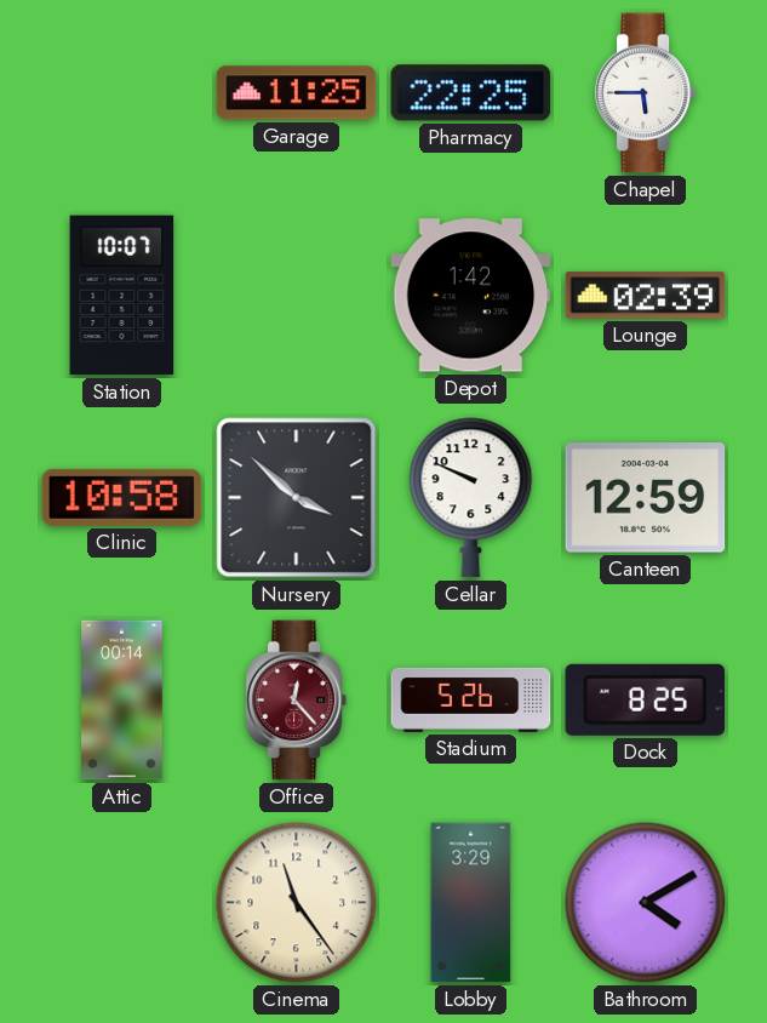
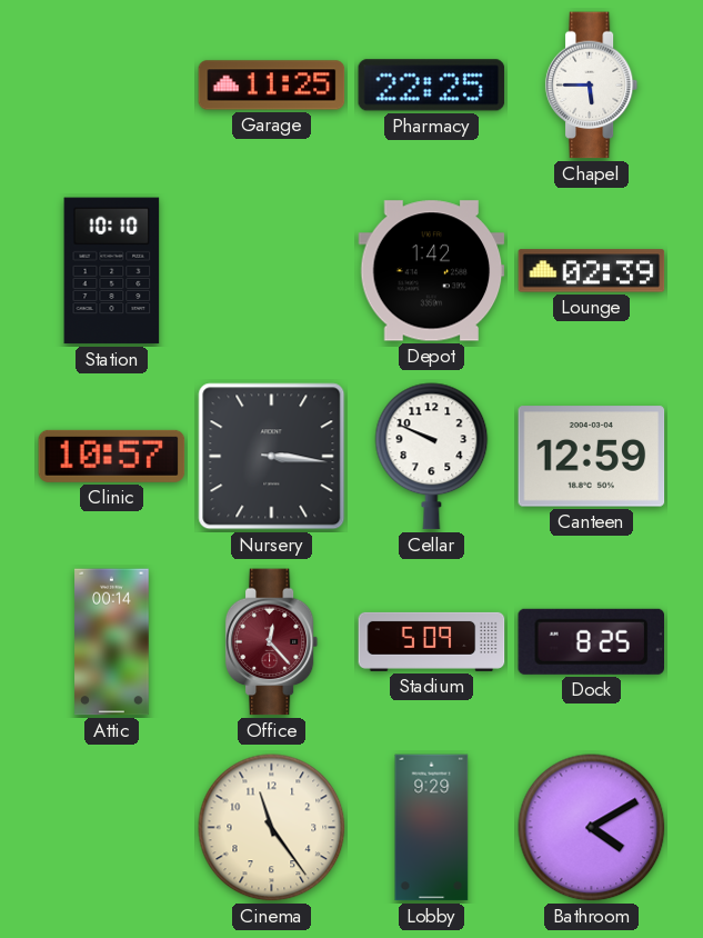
Station: 10:07 -> 10:10
Clinic: 10:58 -> 10:57
Nursery: 3:52 -> 3:16
Stadium: 5:26 -> 5:09
Lobby: 3:29 -> 9:29
